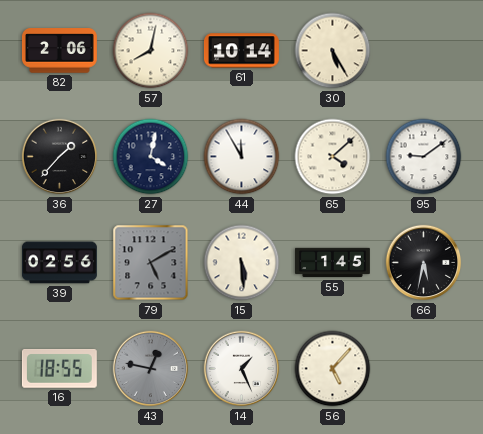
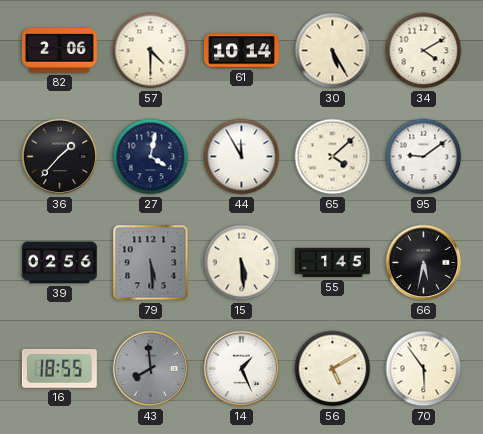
57: 8:02 -> 4:30
34: none -> 4:10
79: 5:10 -> 5:29
43: 12:47 -> 7:59
56: 5:07 -> 5:10
70: none -> 5:54
